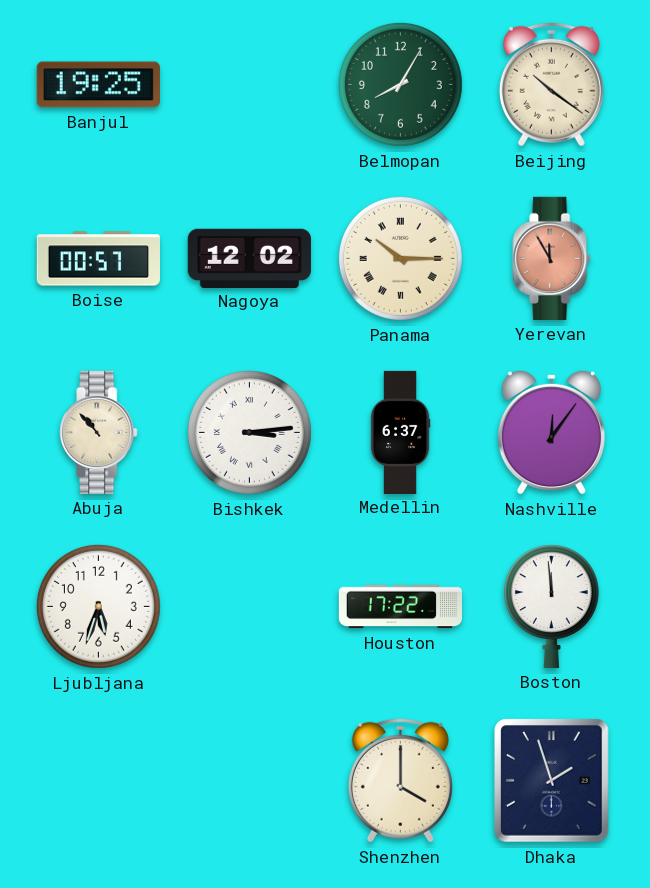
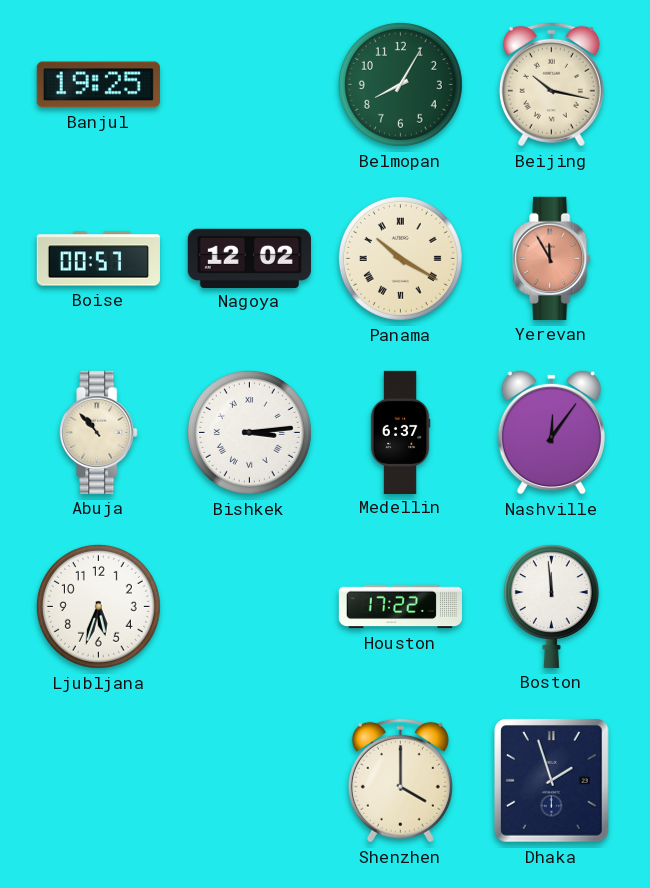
Beijing: 10:21 -> 10:17
Panama: 10:15 -> 10:20
